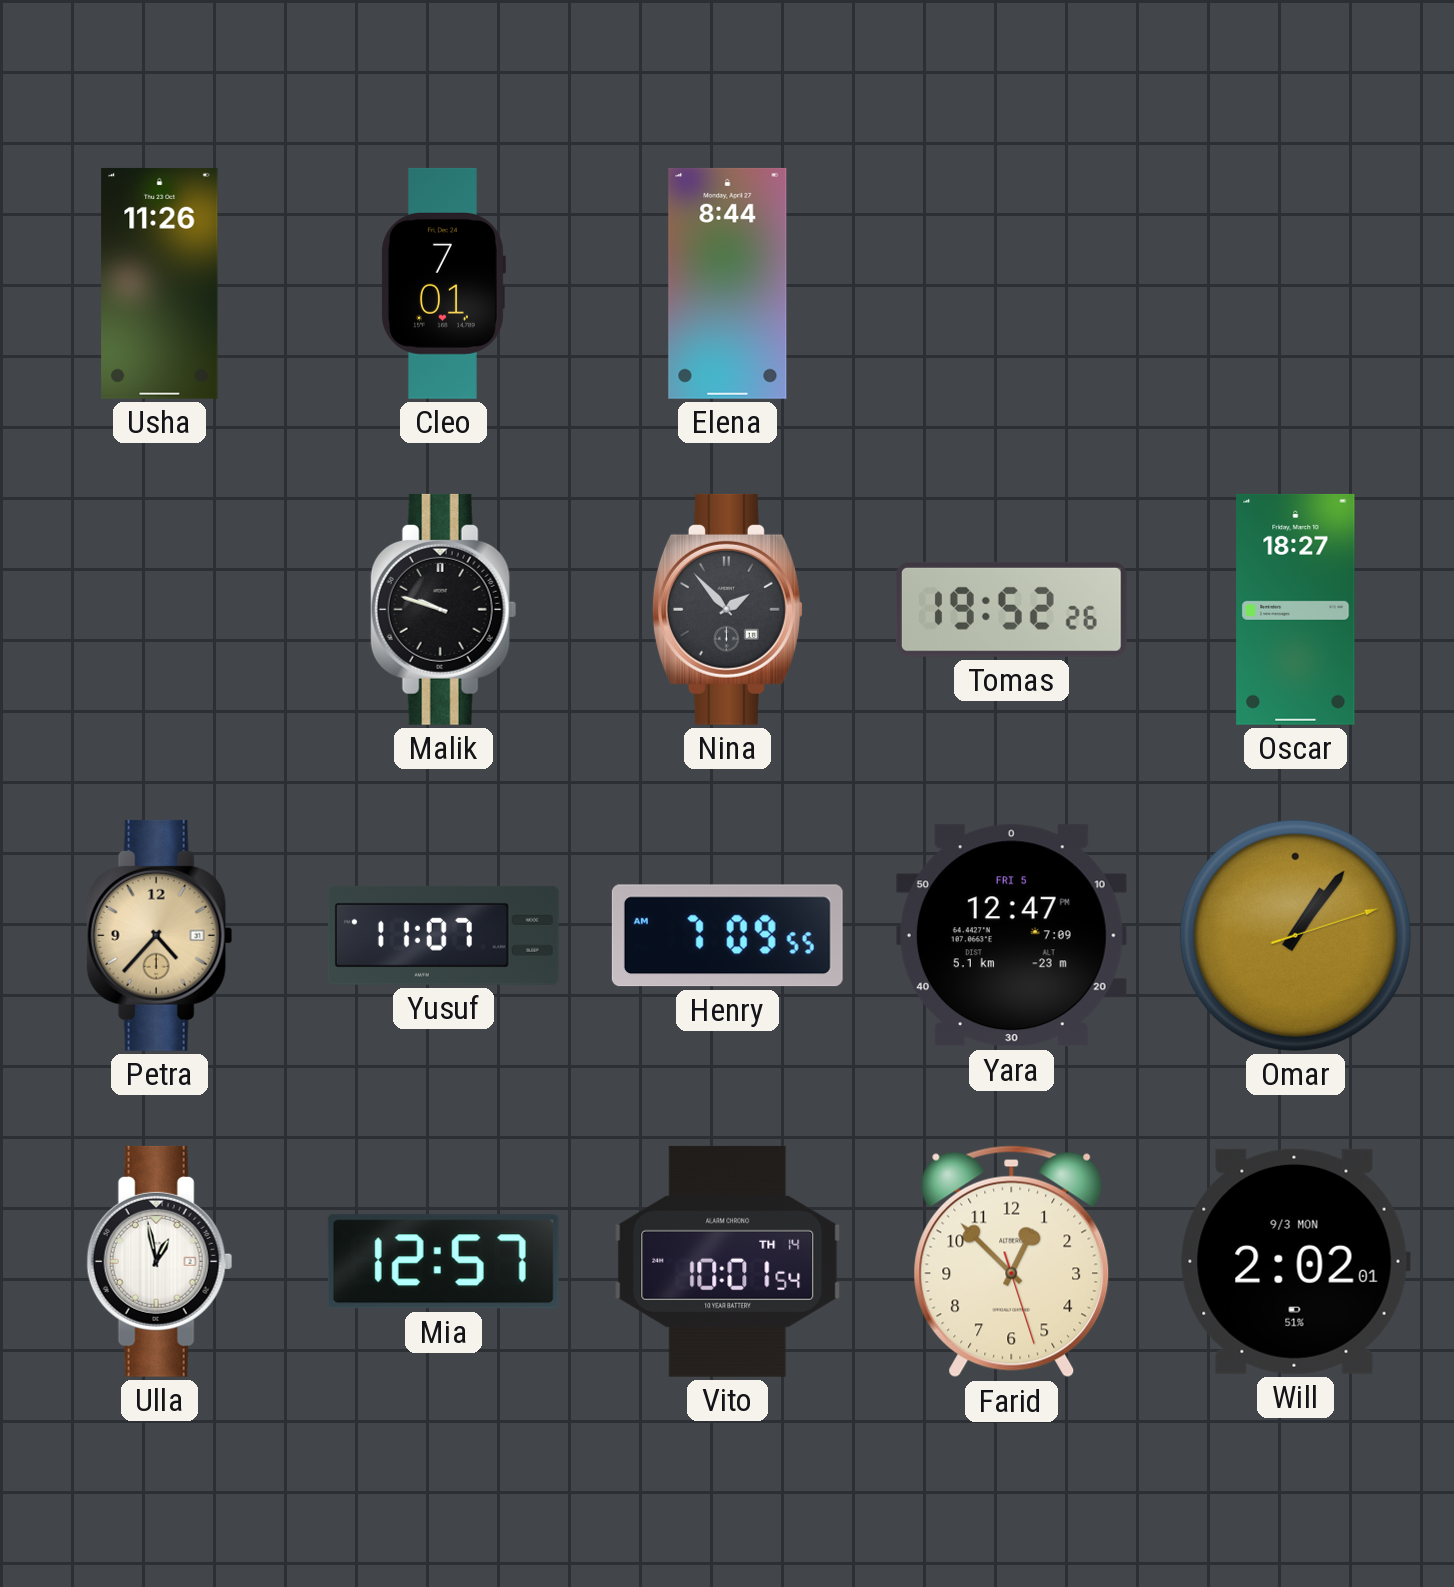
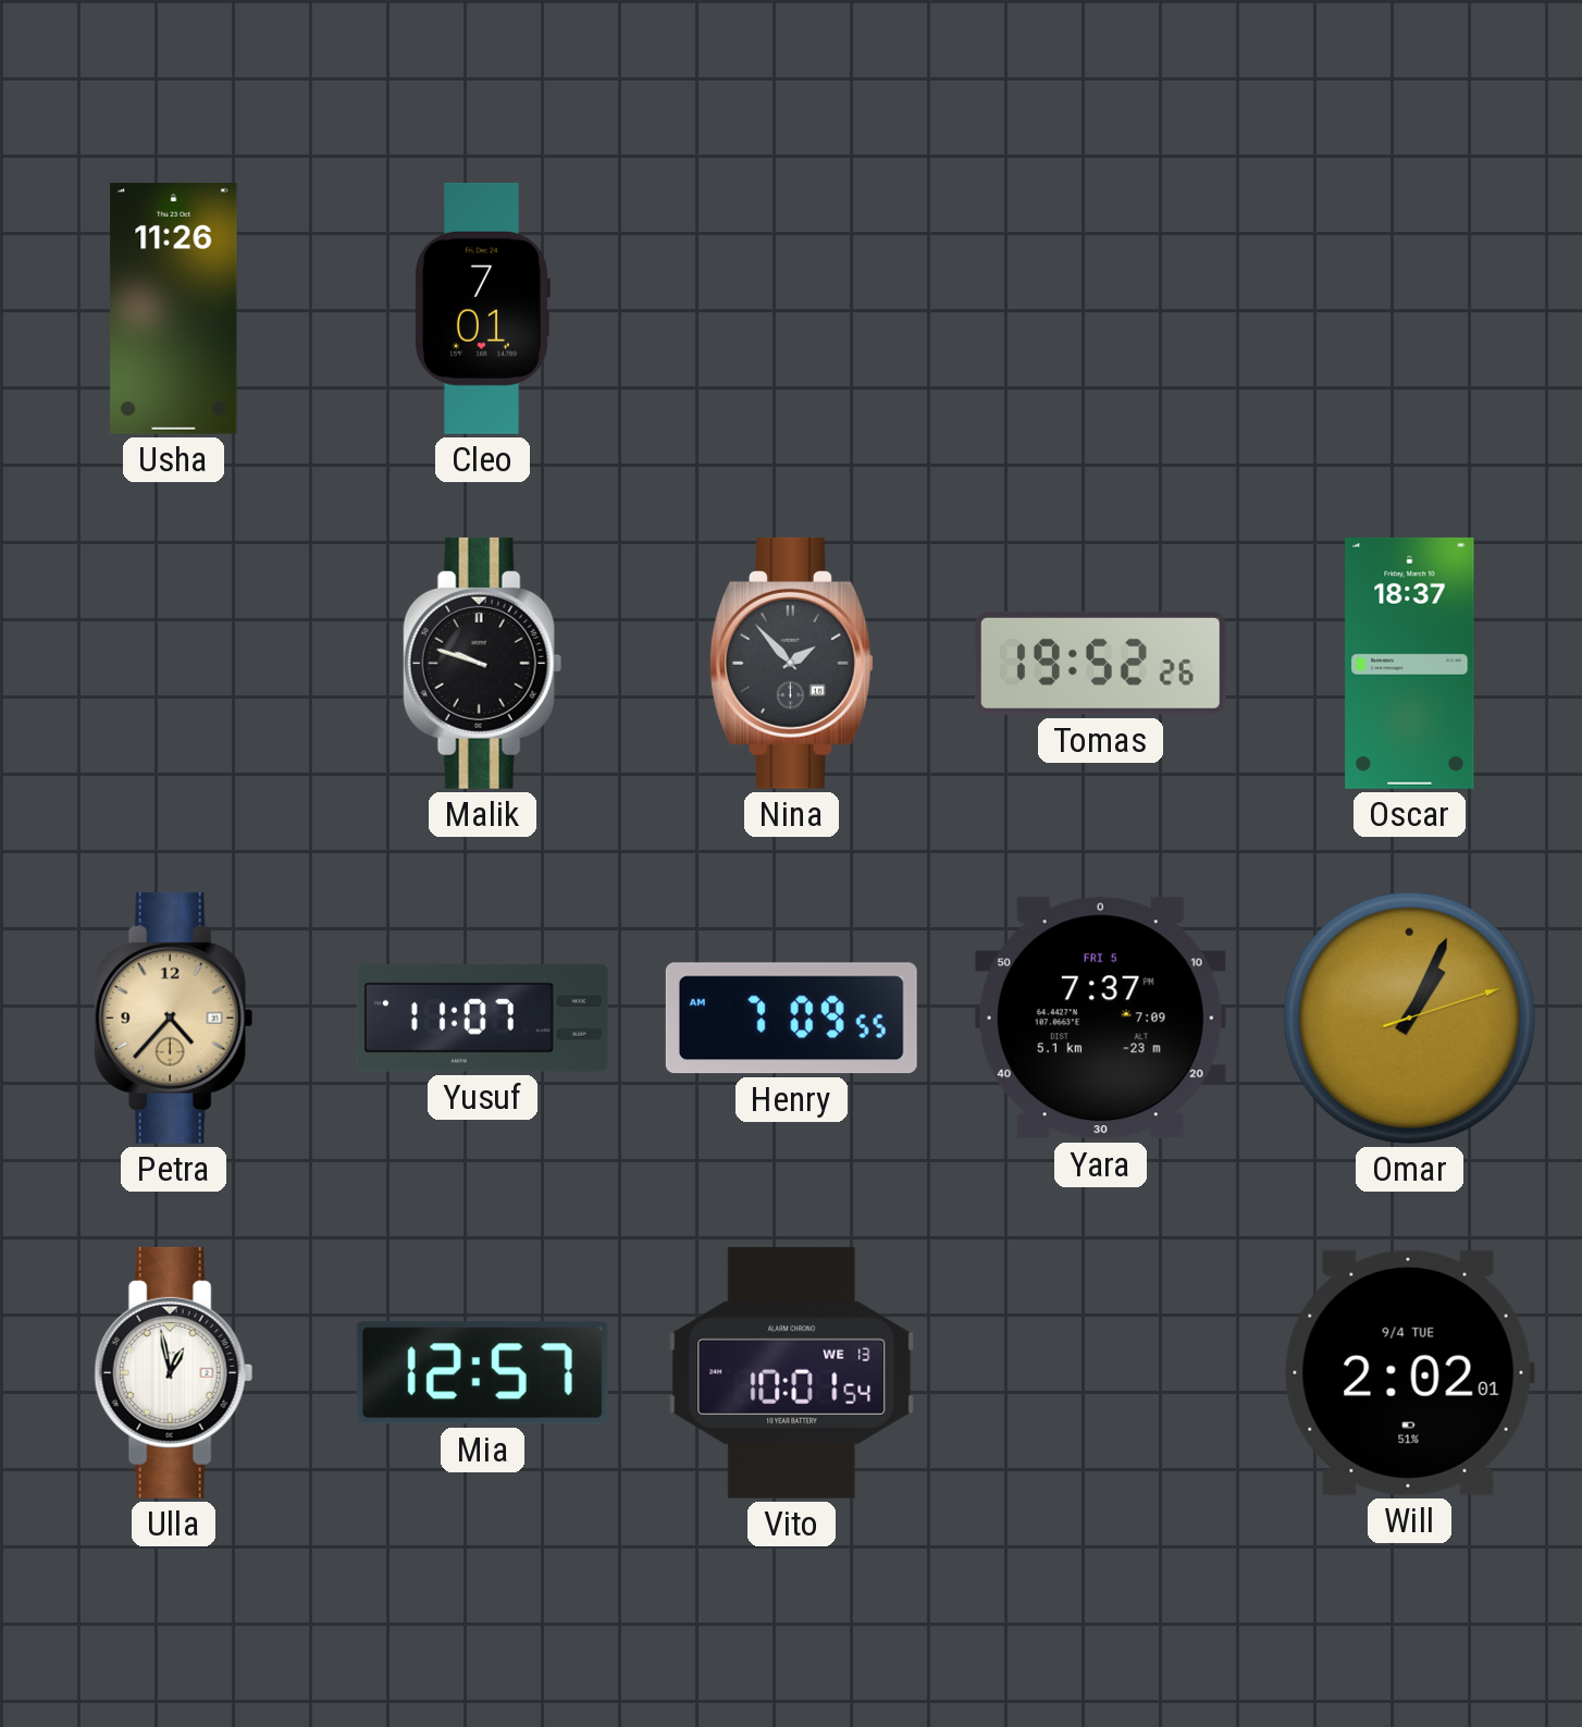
Elena: 8:44 -> none
Oscar: 18:27 -> 18:37
Yara: 12:47 -> 7:37
Omar: 1:06 -> 1:04
Vito date: TH 14 -> WE 13
Farid: 12:52 -> none
Will date: 9/3 MON -> 9/4 TUE
